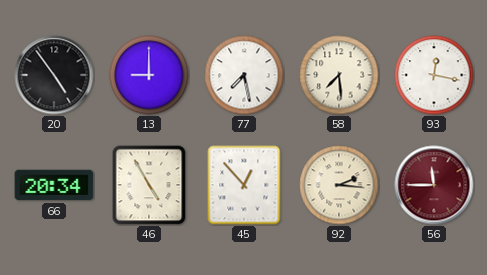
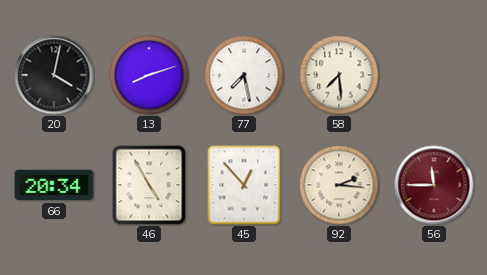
20: 4:54 -> 4:02
13: 9:00 -> 8:12
93: 12:17 -> none
